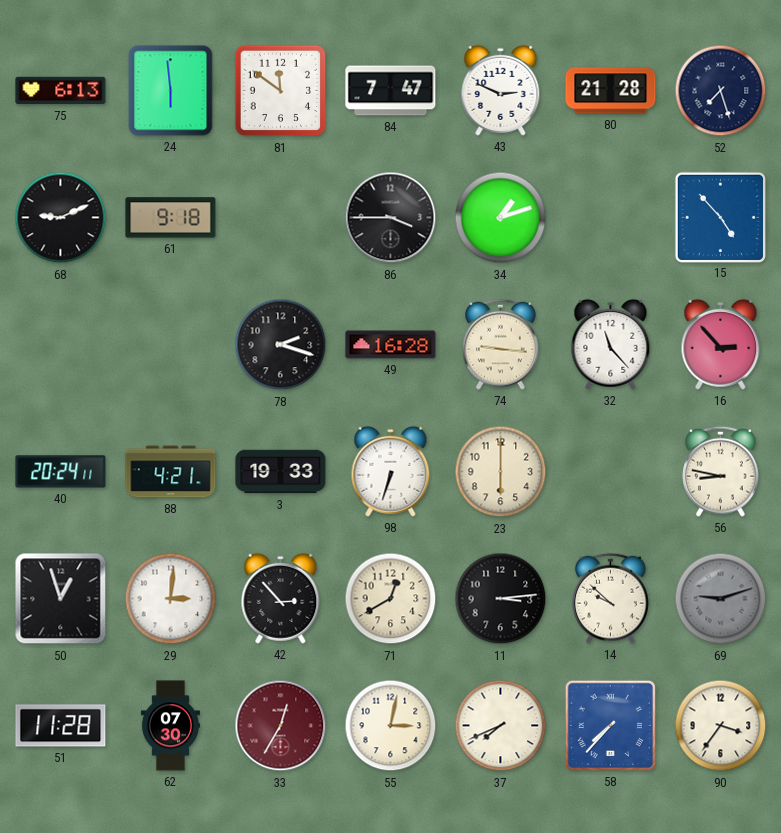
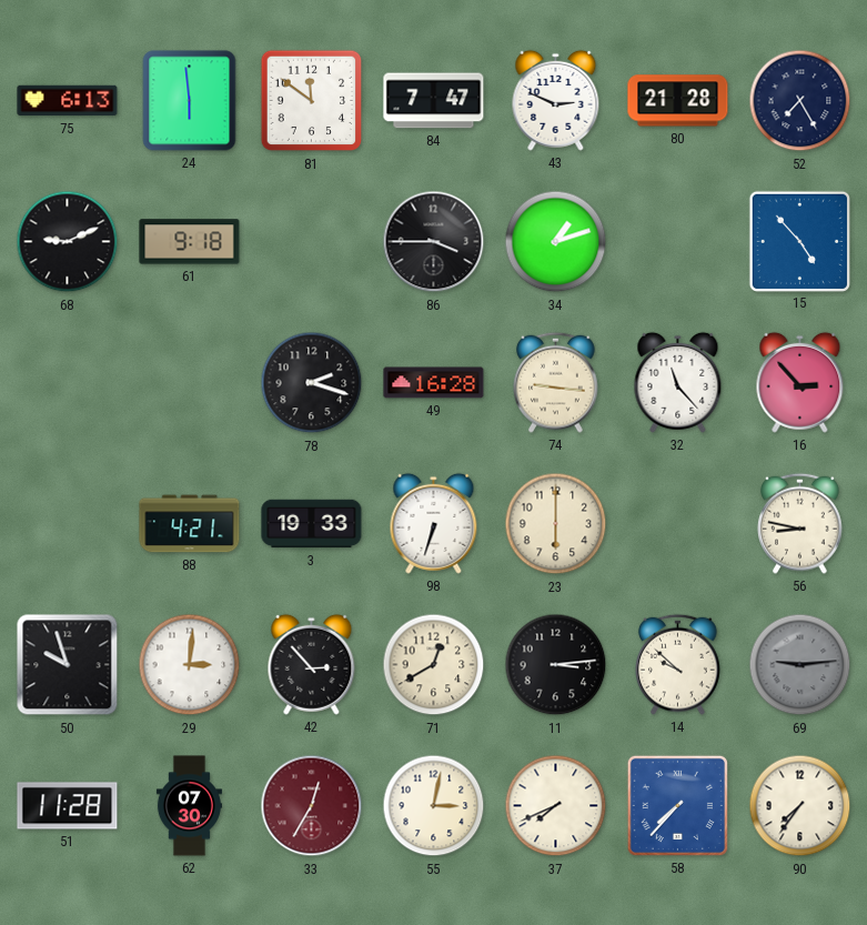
52: 7:27 -> 7:25
40: 20:24 -> none
50: 12:57 -> 9:57
69: 9:12 -> 9:14
90: 3:36 -> 7:36
